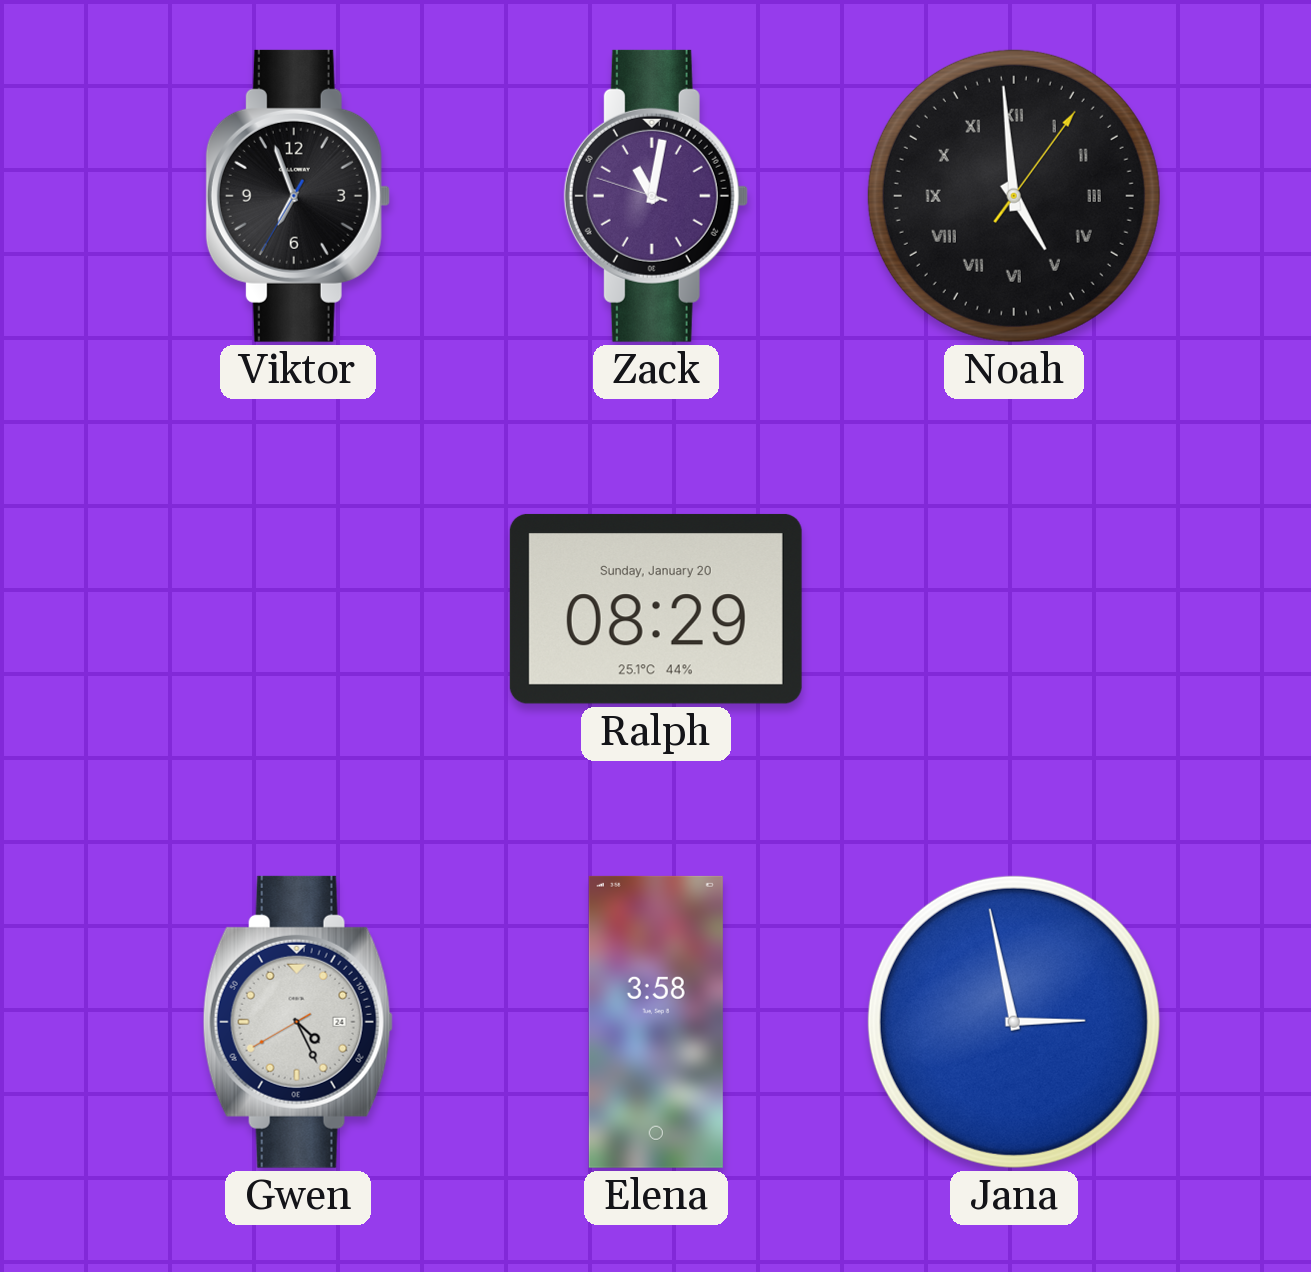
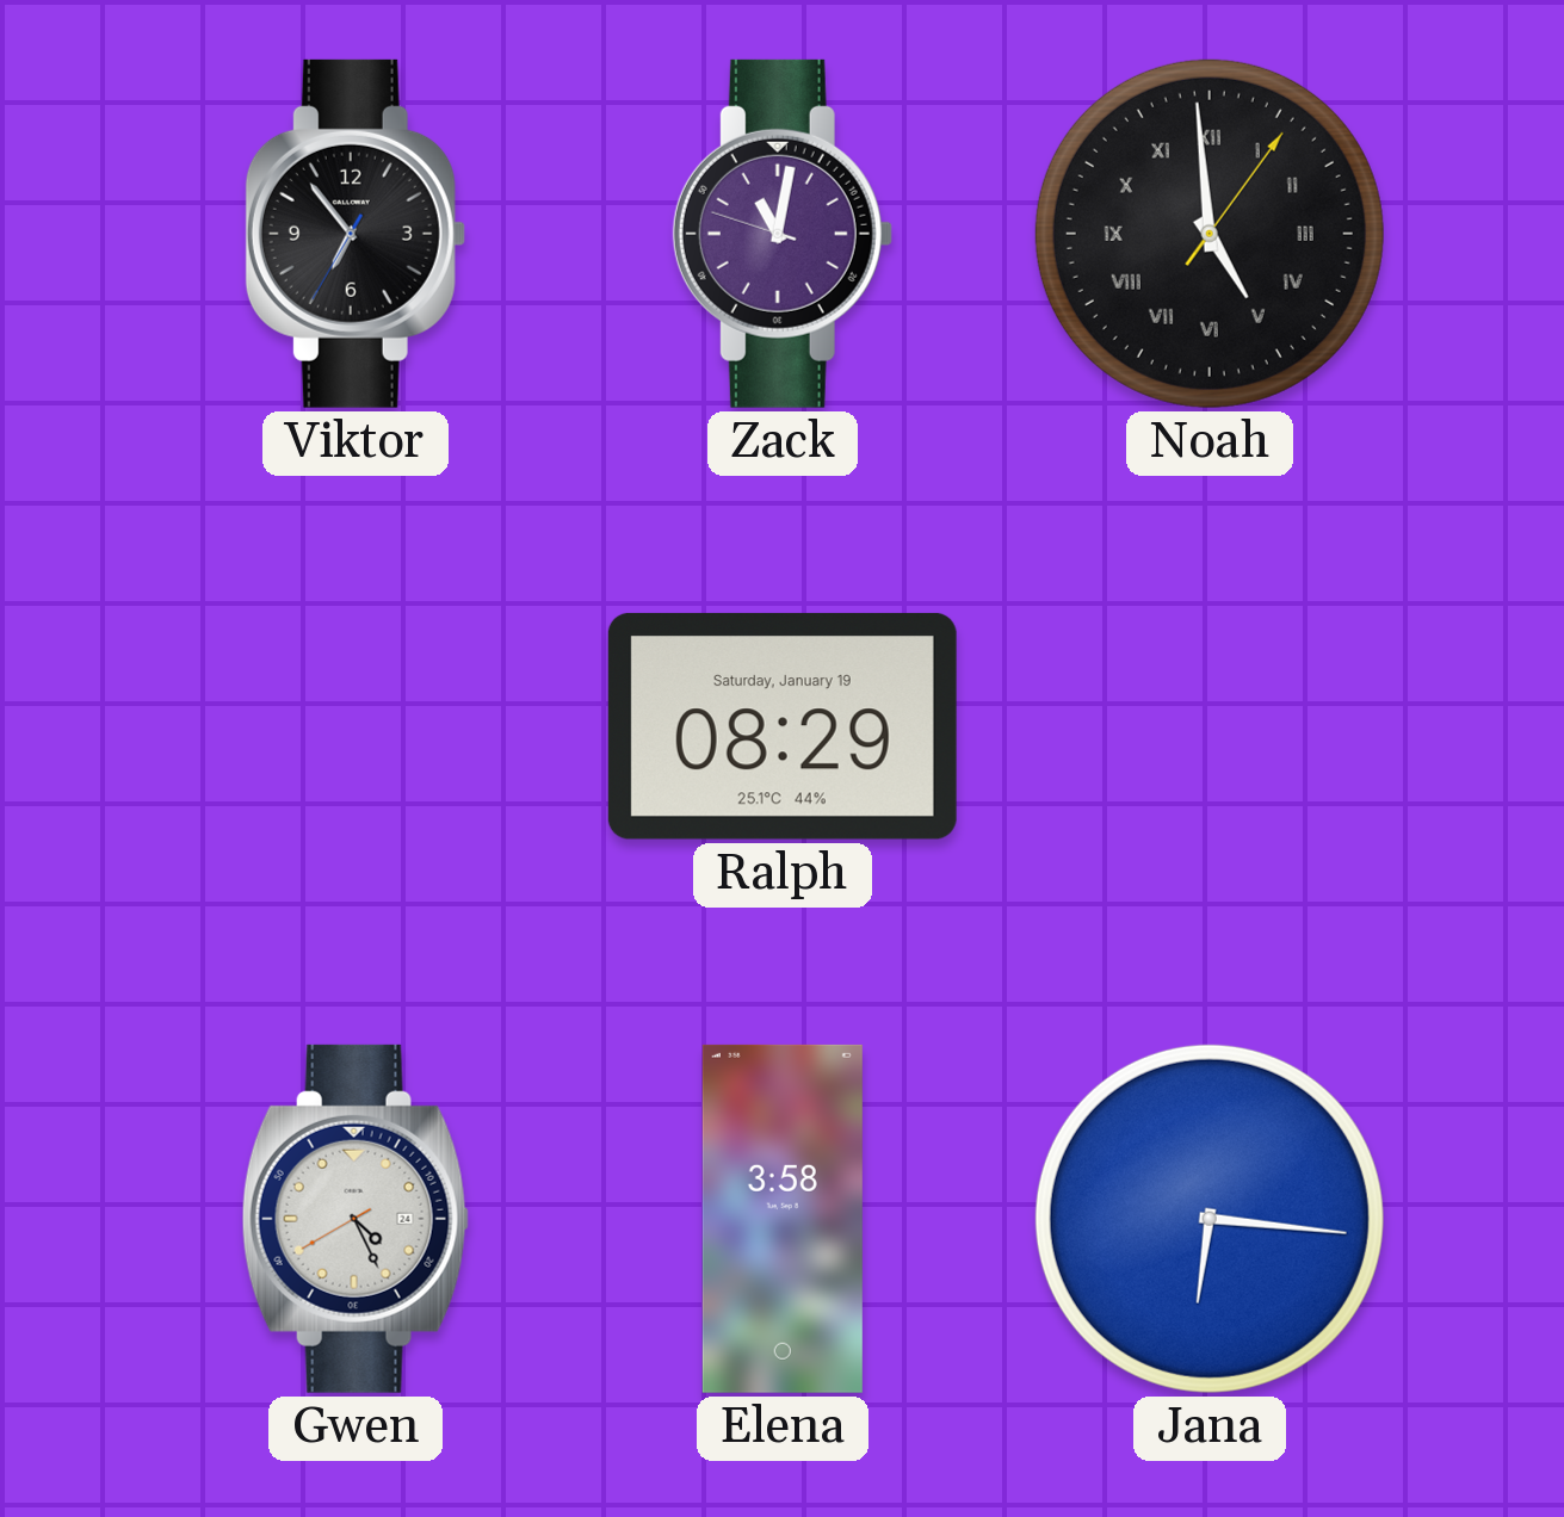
Viktor: 6:56 -> 6:53
Ralph date: Sunday, January 20 -> Saturday, January 19
Jana: 2:58 -> 6:16
